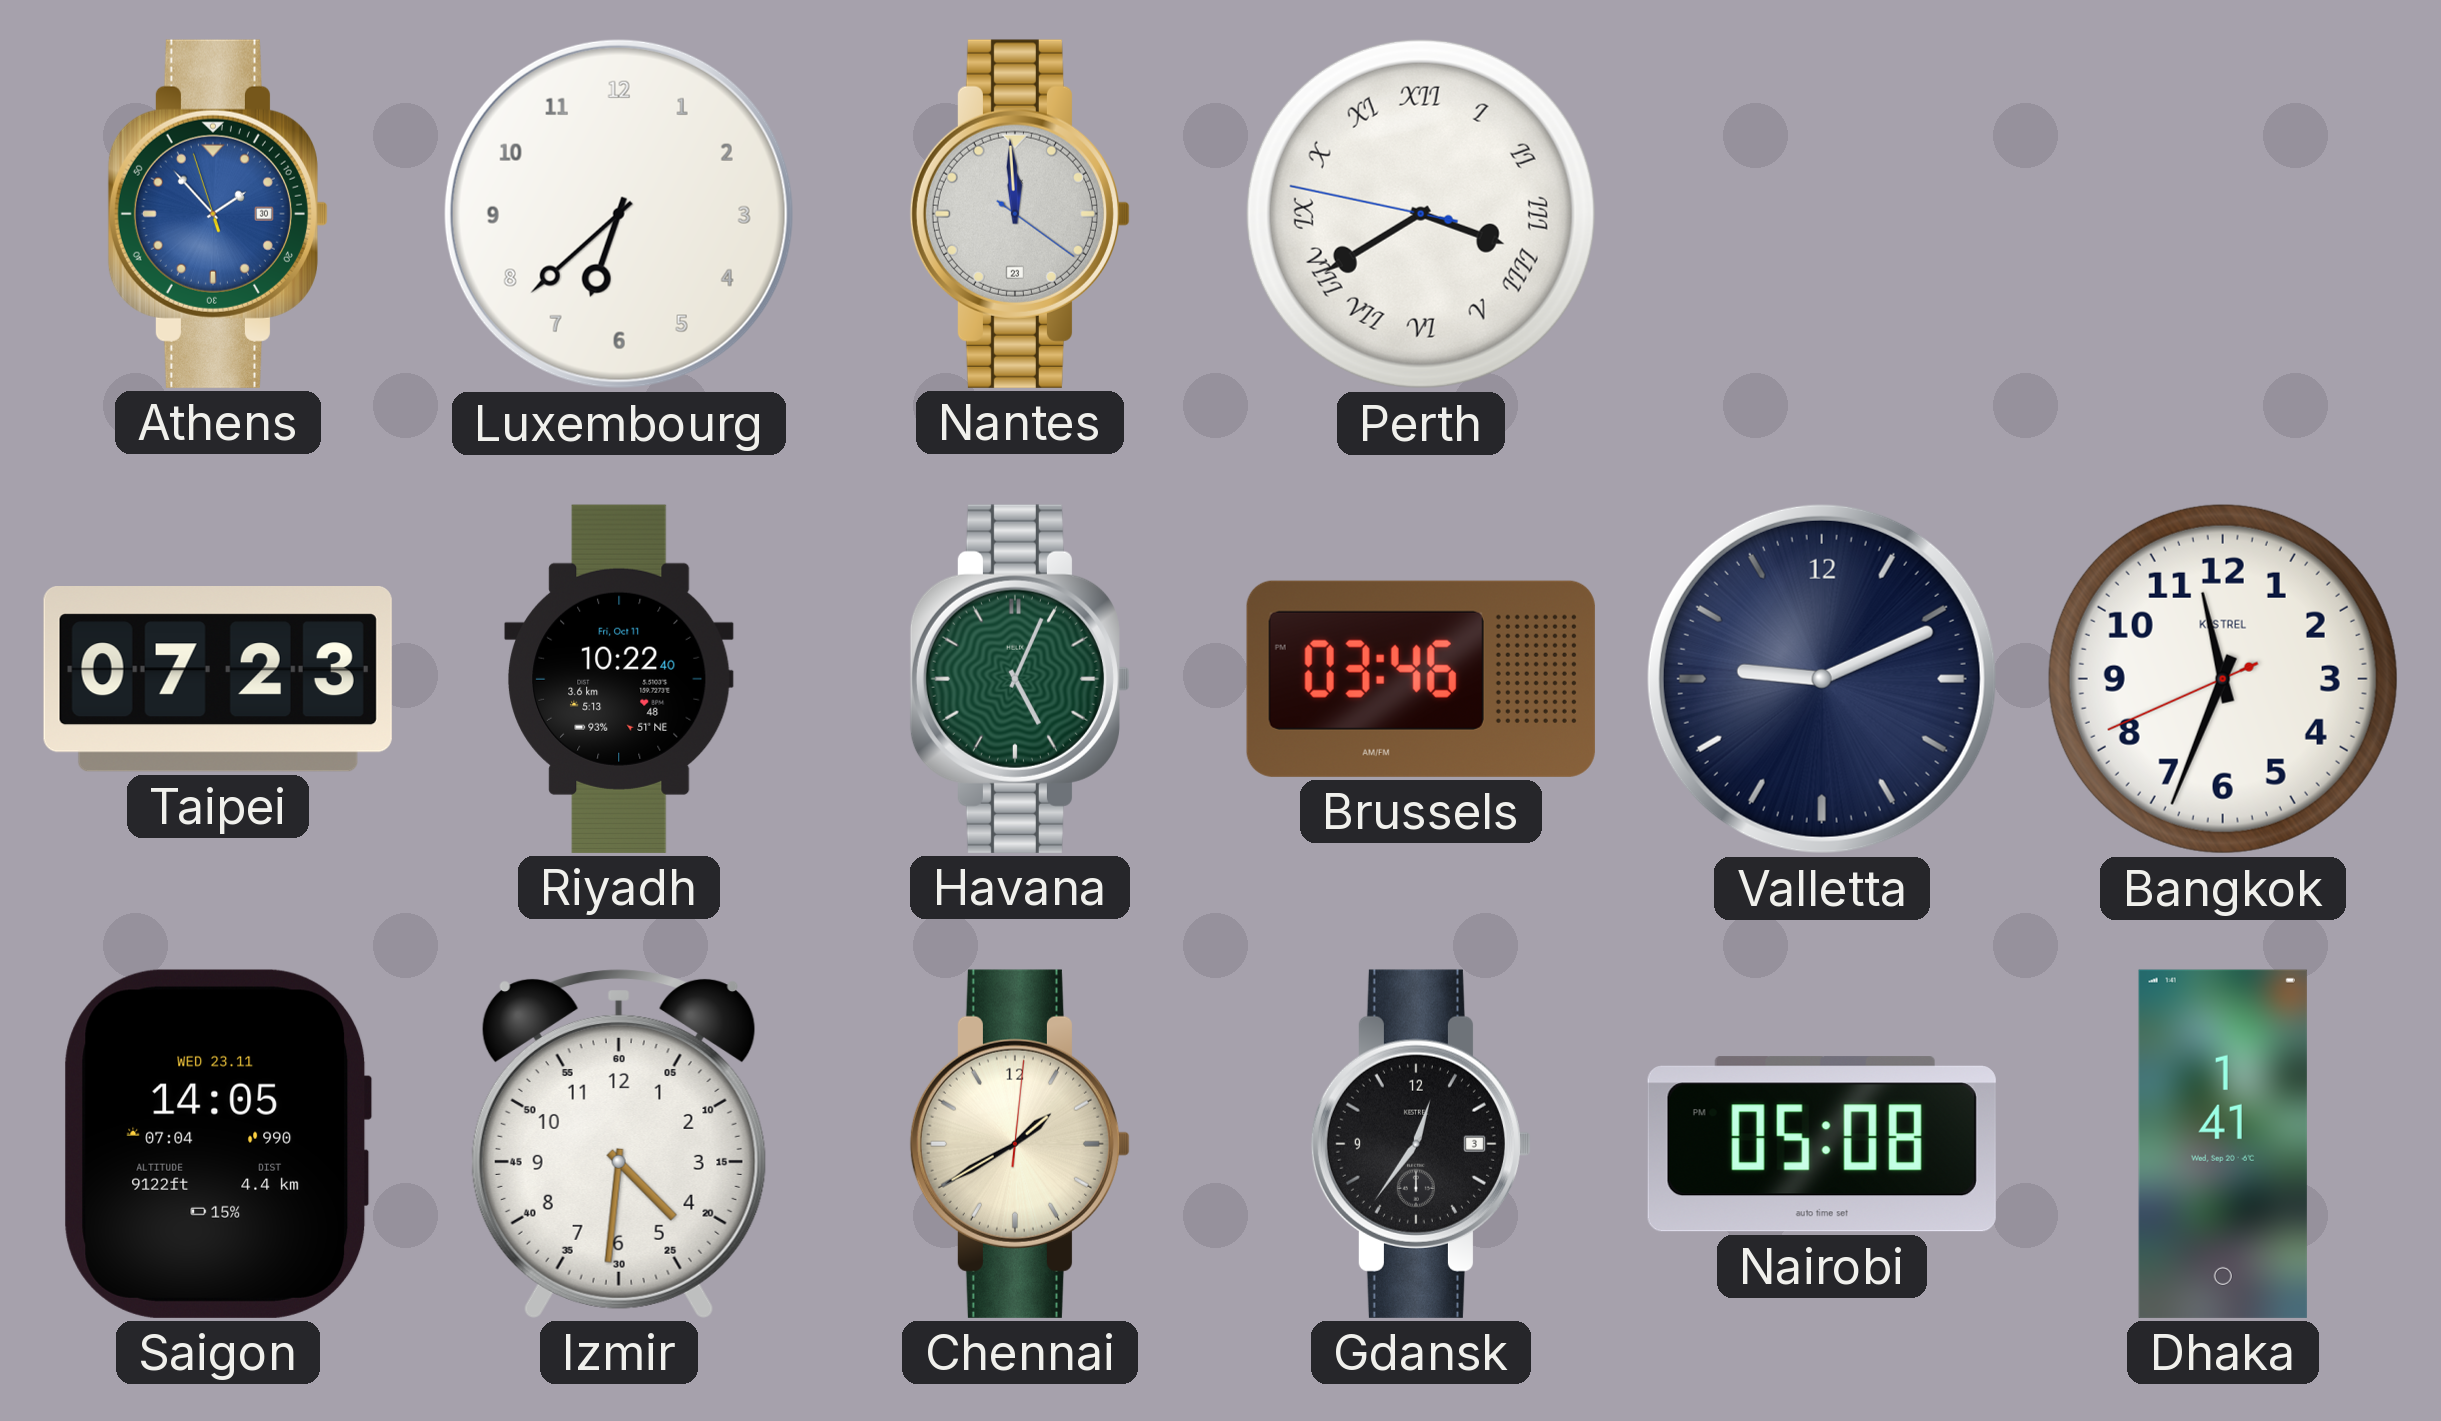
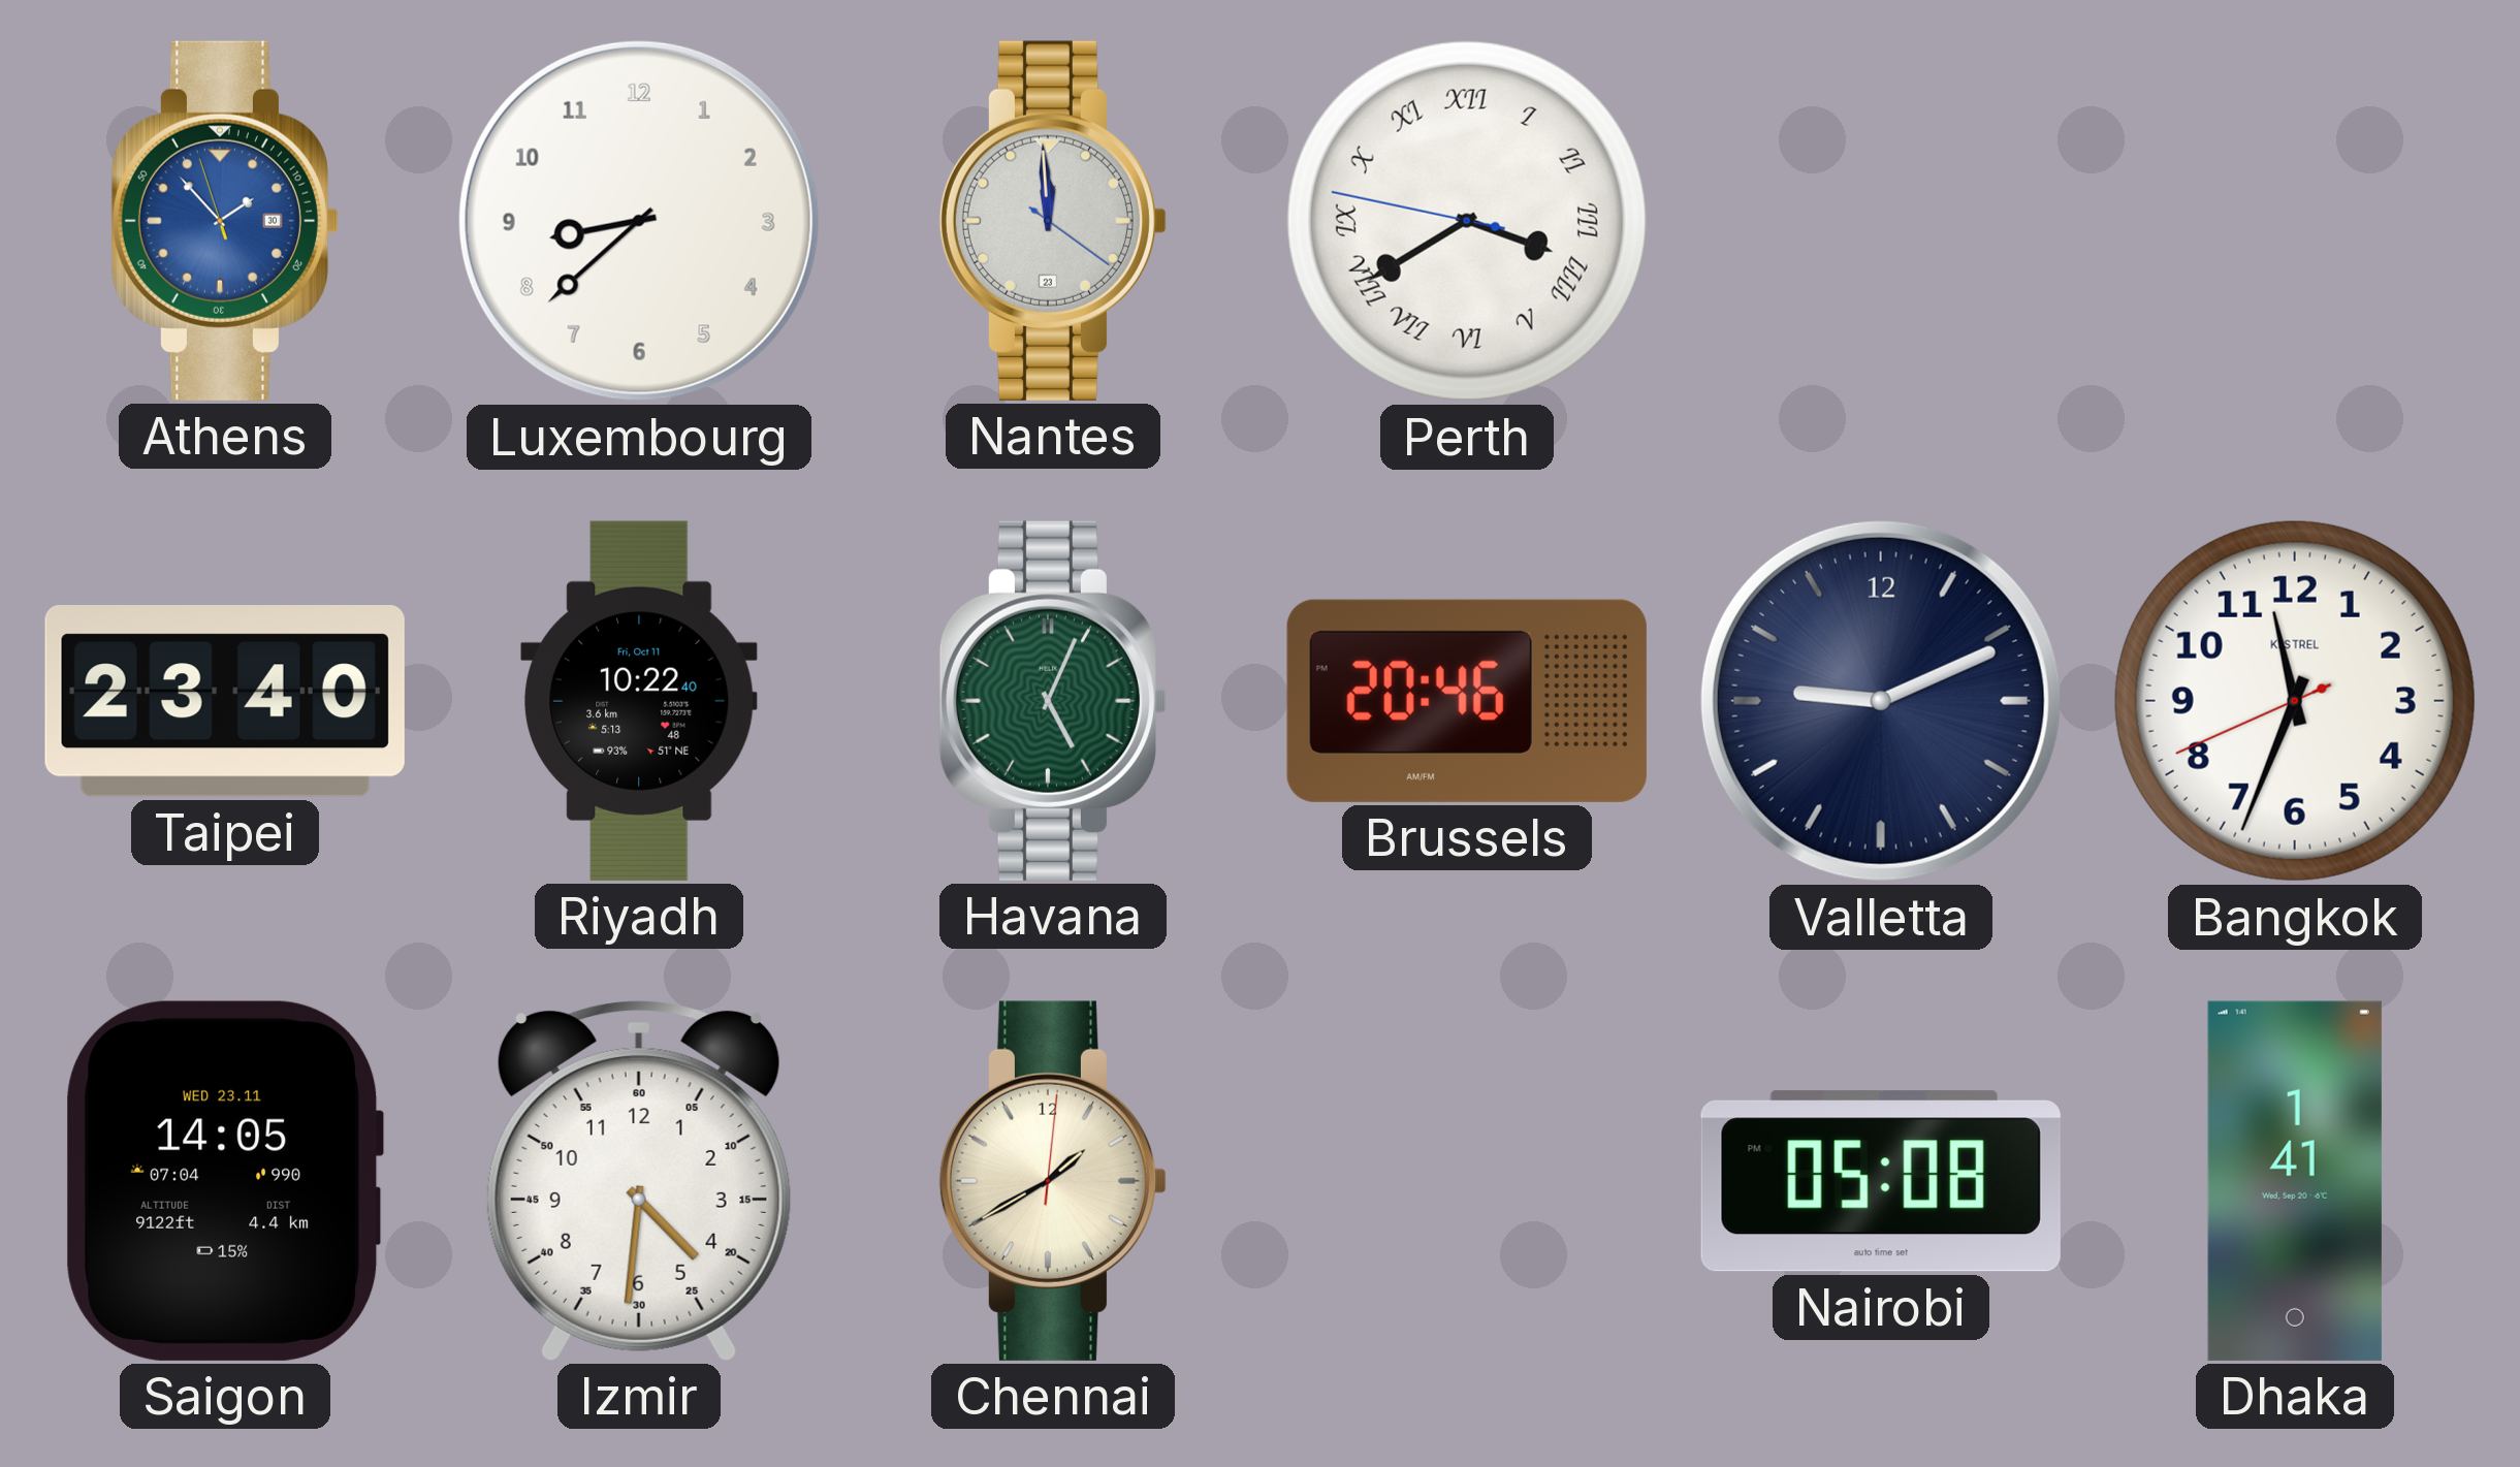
Luxembourg: 6:38 -> 8:38
Taipei: 07:23 -> 23:40
Brussels: 03:46 -> 20:46
Gdansk: 12:36 -> none
